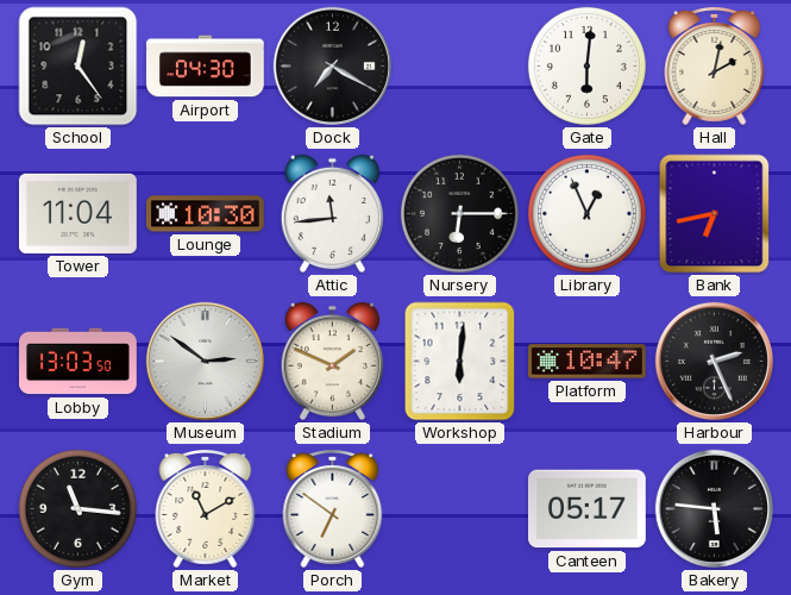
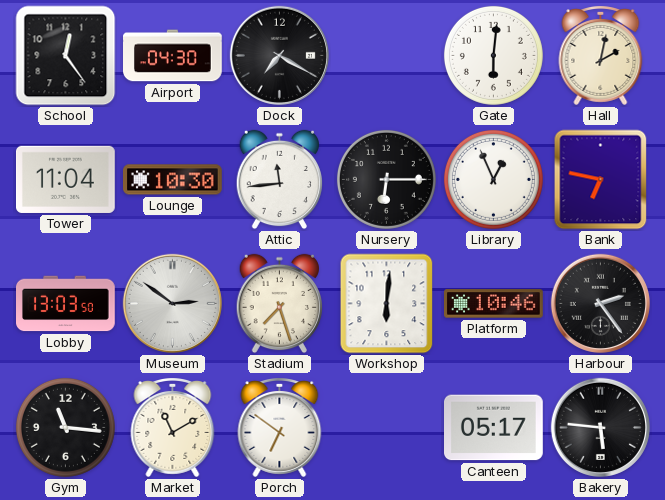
Bank: 6:43 -> 6:47
Stadium: 1:49 -> 7:27
Platform: 10:47 -> 10:46
Harbour: 2:26 -> 2:24
